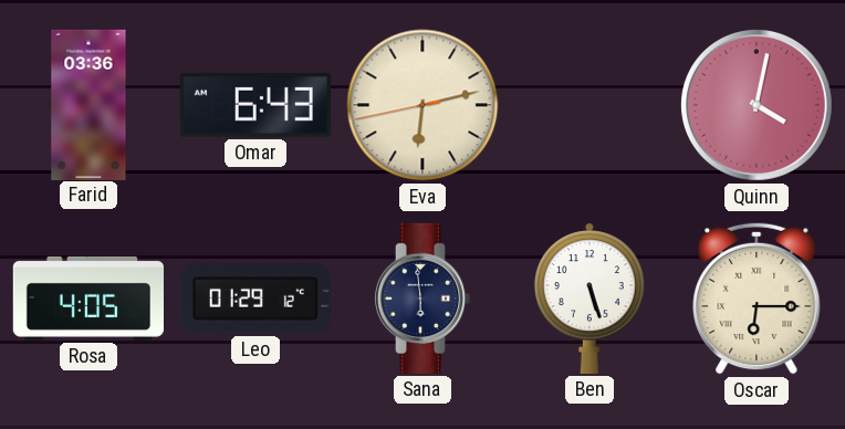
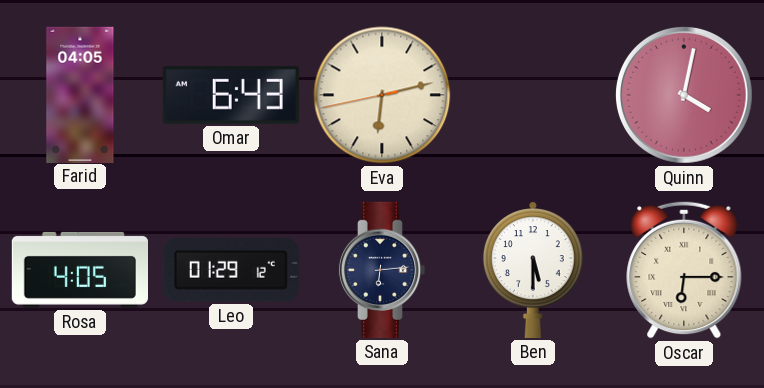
Farid: 03:36 -> 04:05
Sana: 5:59 -> 6:14
Ben: 5:27 -> 5:30
